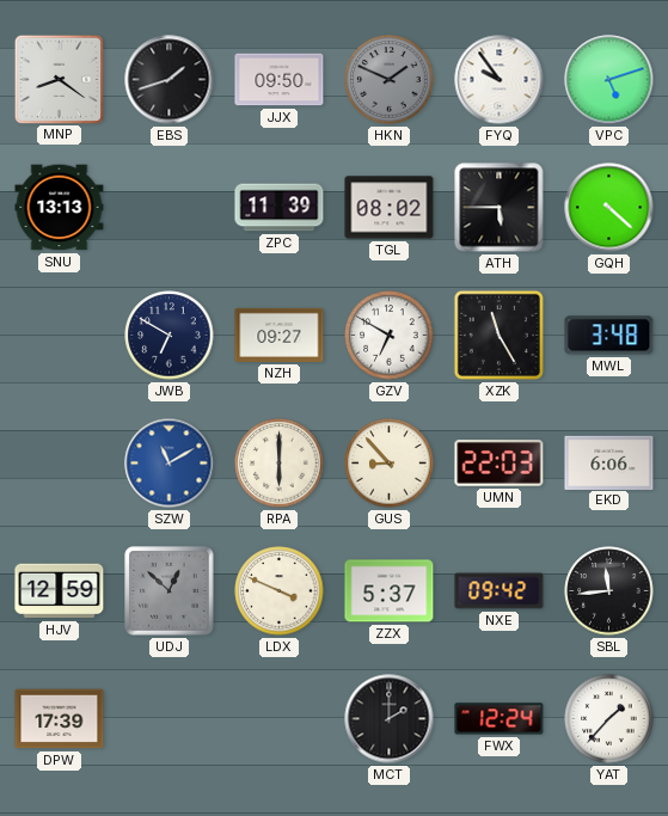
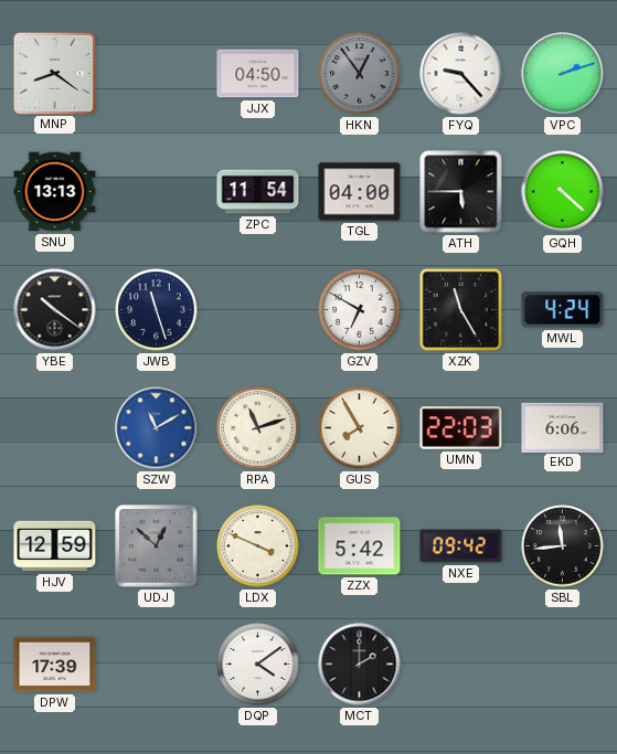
EBS: 1:42 -> none
JJX: 09:50 -> 04:50
HKN: 1:49 -> 12:54
FYQ: 9:54 -> 9:23
VPC: 5:12 -> 2:12
ZPC: 11:39 -> 11:54
TGL: 08:02 -> 04:00
YBE: none -> 10:21
JWB: 6:50 -> 11:27
NZH: 09:27 -> none
MWL: 3:48 -> 4:24
RPA: 6:00 -> 11:12
GUS: 8:53 -> 7:55
ZZX: 5:37 -> 5:42
DQP: none -> 4:09
FWX: 12:24 -> none
YAT: 1:37 -> none
